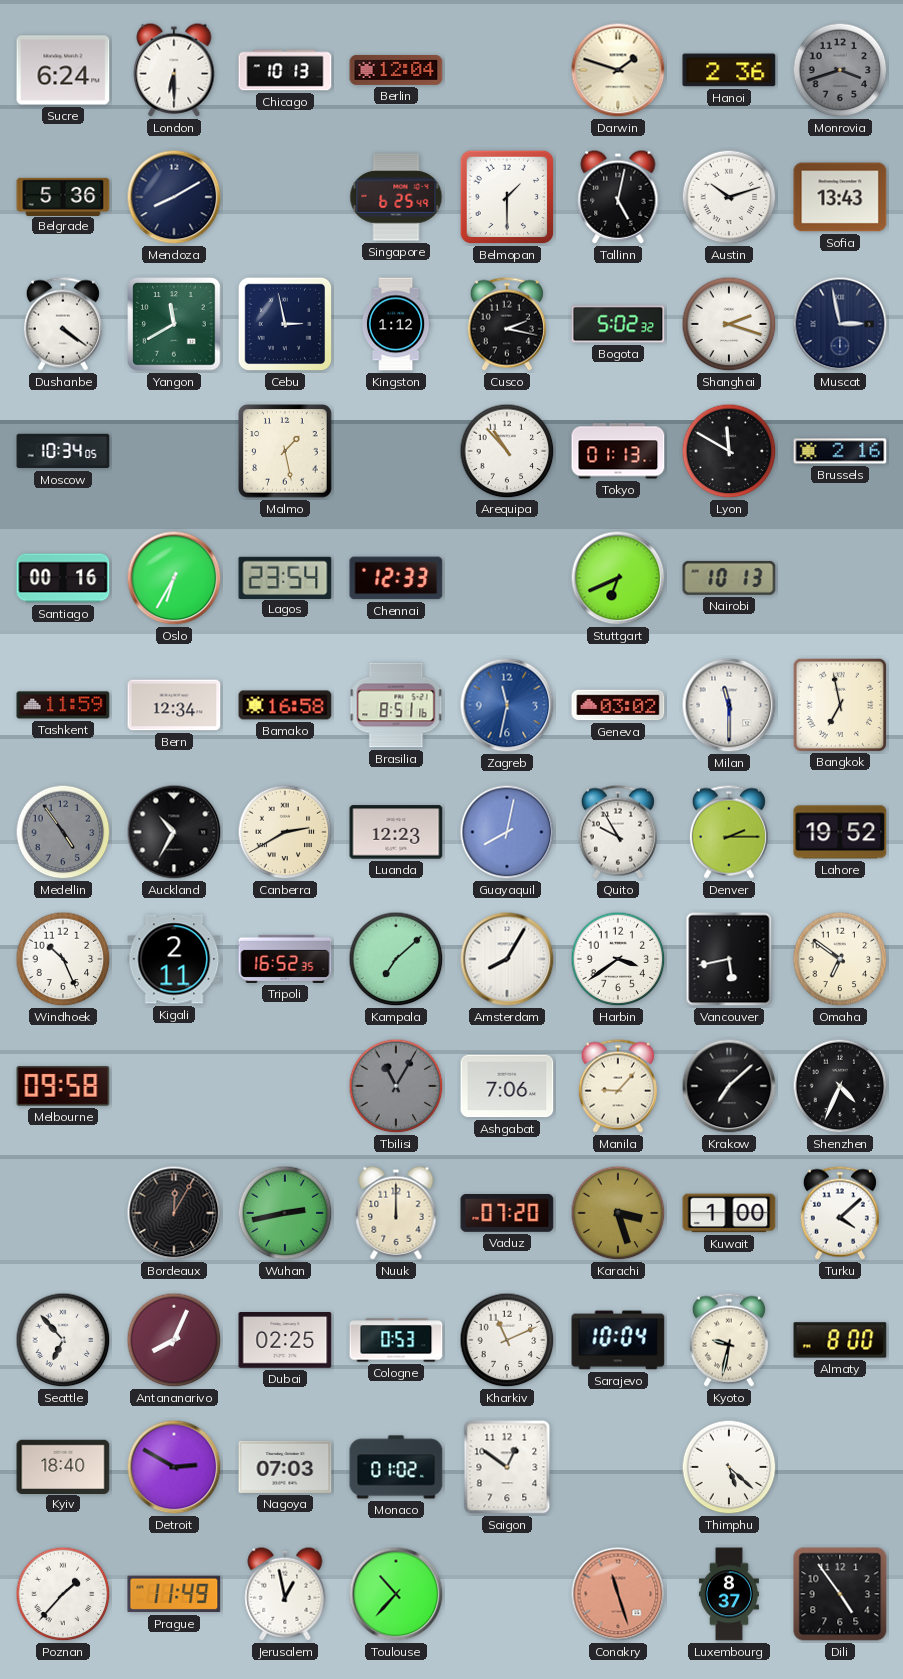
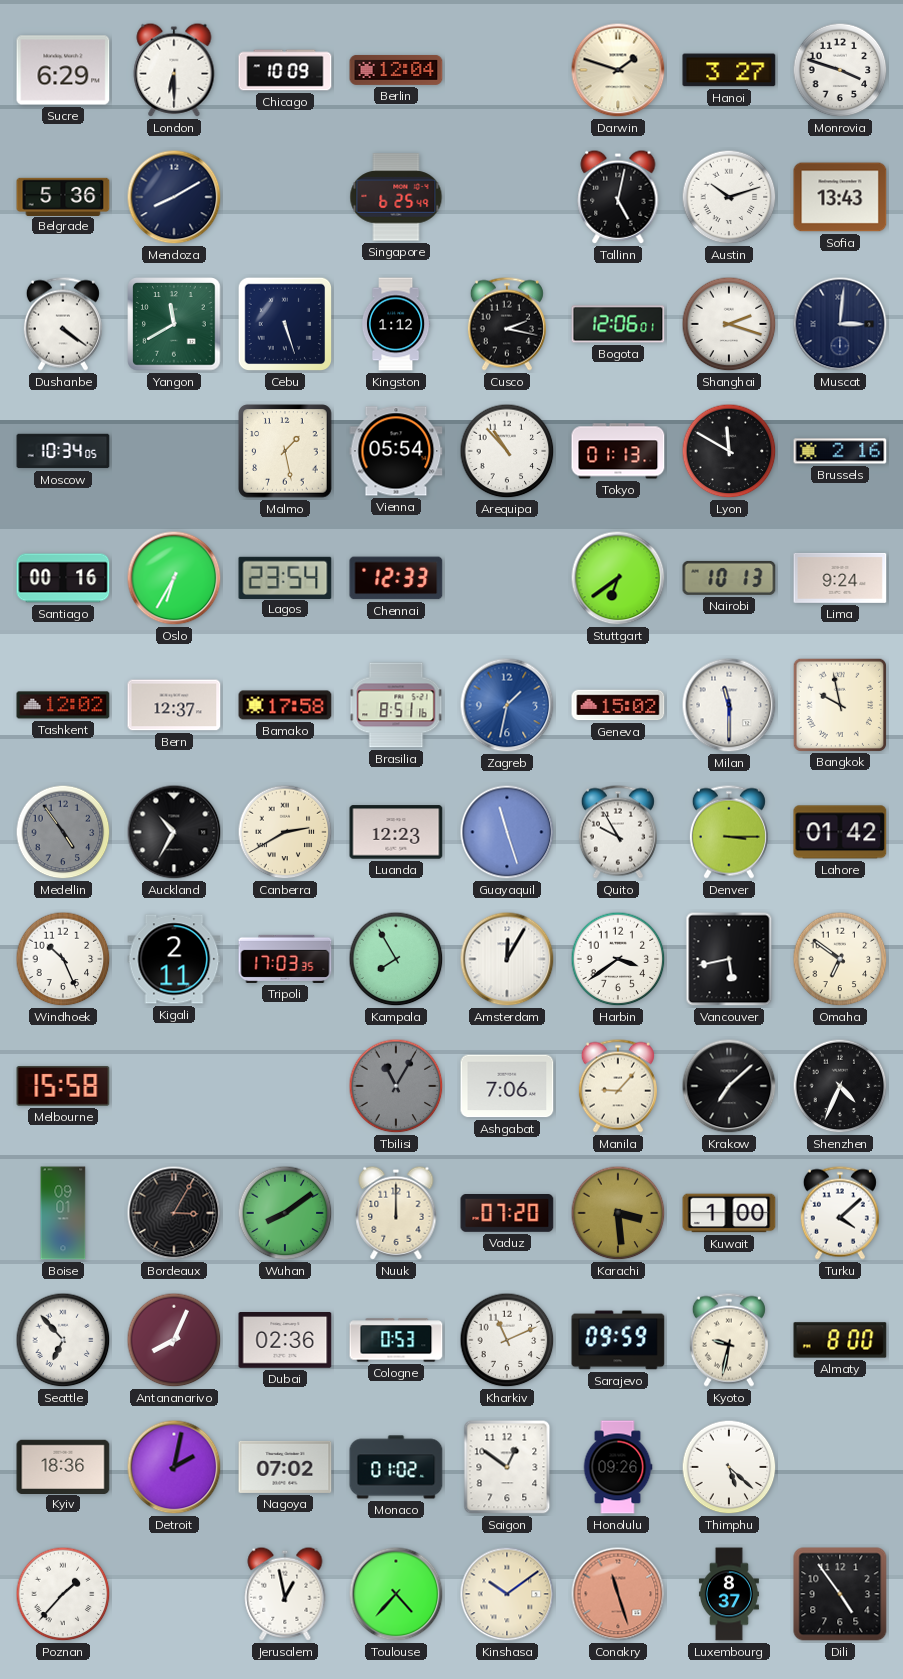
Sucre: 6:24 -> 6:29
Chicago: 10:13 -> 10:09
Hanoi: 2:36 -> 3:27
Monrovia: 3:42 -> 3:48
Monrovia dial: grey -> white
Belmopan: 1:30 -> none
Cebu: 2:58 -> 5:27
Bogota: 5:02 -> 12:06
Muscat: 2:58 -> 3:01
Vienna: none -> 05:54
Stuttgart: 6:41 -> 6:39
Lima: none -> 9:24
Tashkent: 11:59 -> 12:02
Bern: 12:34 -> 12:37
Bamako: 16:58 -> 17:58
Zagreb: 11:32 -> 1:32
Geneva: 03:02 -> 15:02
Bangkok: 6:58 -> 9:58
Guayaquil: 8:02 -> 11:27
Denver: 2:15 -> 3:15
Lahore: 19:52 -> 01:42
Tripoli: 16:52 -> 17:03
Kampala: 7:08 -> 7:55
Amsterdam: 8:05 -> 12:05
Melbourne: 09:58 -> 15:58
Boise: none -> 09:01
Bordeaux: 12:05 -> 3:05
Wuhan: 2:43 -> 8:09
Karachi: 3:27 -> 3:29
Dubai: 02:25 -> 02:36
Sarajevo: 10:04 -> 09:59
Kyiv: 18:40 -> 18:36
Detroit: 2:50 -> 2:02
Nagoya: 07:03 -> 07:02
Honolulu: none -> 09:26
Prague: 11:49 -> none
Toulouse: 10:37 -> 4:37
Kinshasa: none -> 10:09
